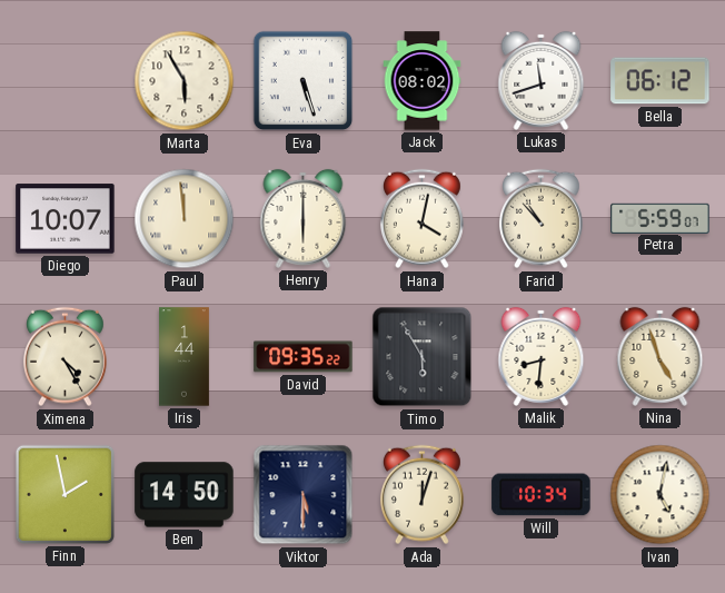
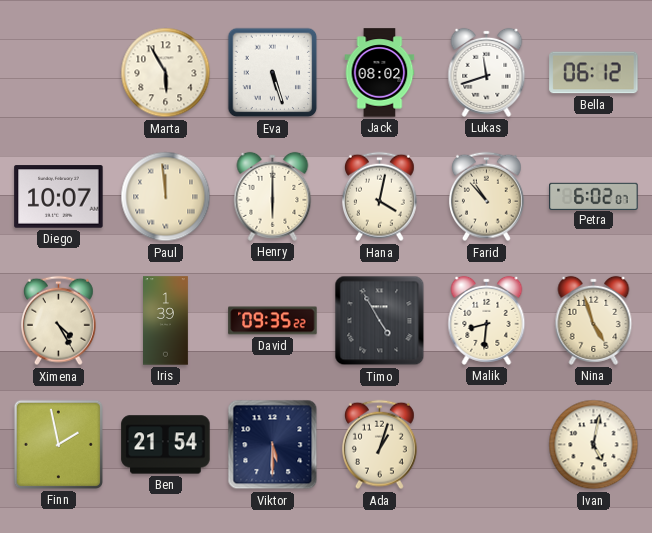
Petra: 5:59 -> 6:02
Iris: 1:44 -> 1:39
Timo: 5:55 -> 4:55
Ben: 14:50 -> 21:54
Ada: 12:03 -> 1:03
Will: 10:34 -> none
